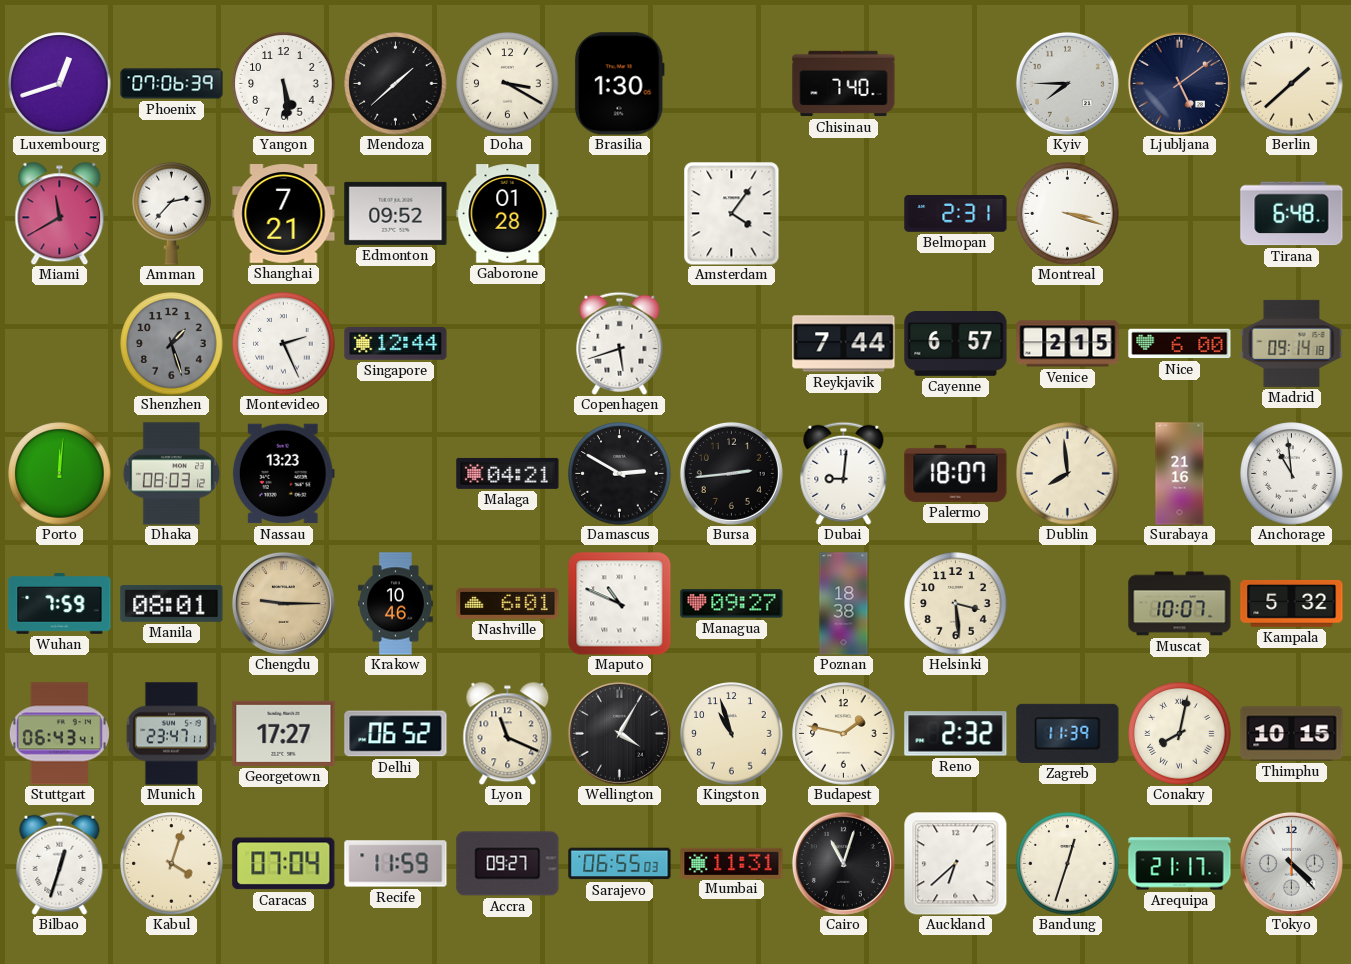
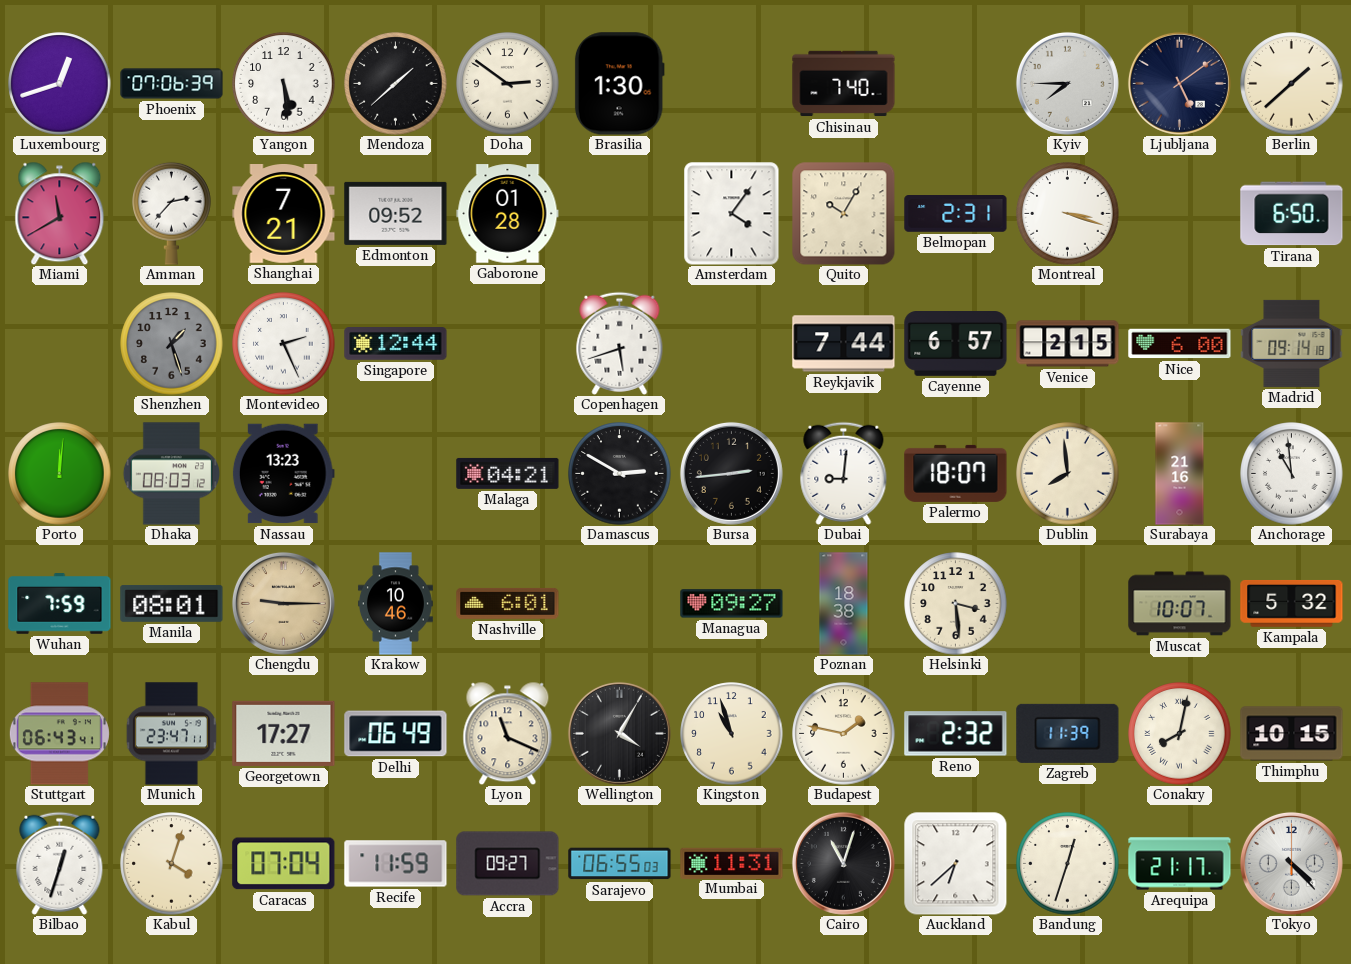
Doha: 3:20 -> 2:51
Quito: none -> 10:05
Tirana: 6:48 -> 6:50
Maputo: 10:49 -> none
Delhi: 06:52 -> 06:49
